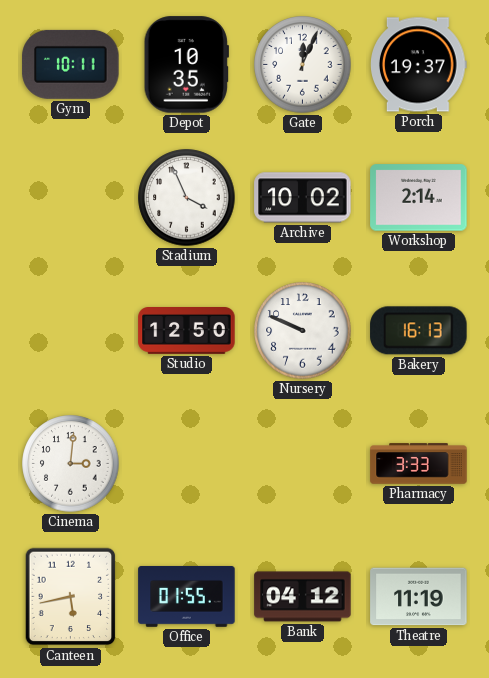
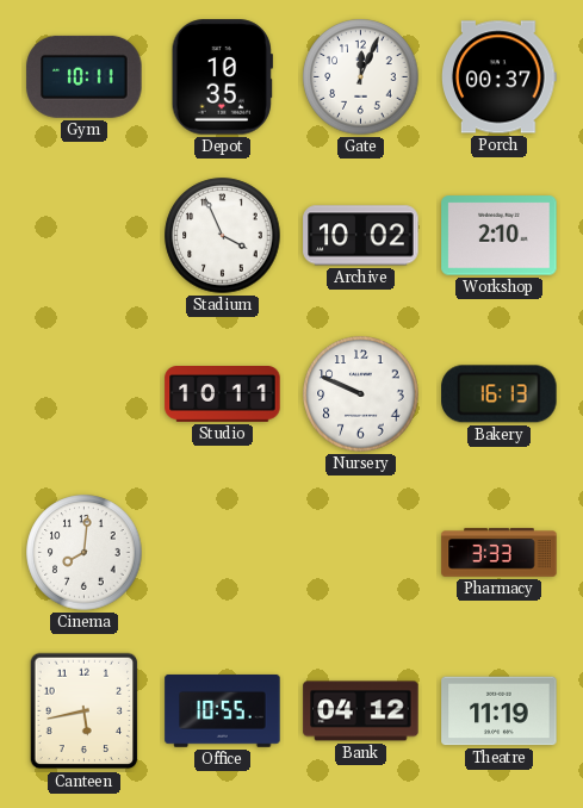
Porch: 19:37 -> 00:37
Workshop: 2:14 -> 2:10
Studio: 12:50 -> 10:11
Cinema: 3:01 -> 8:01
Office: 01:55 -> 10:55
